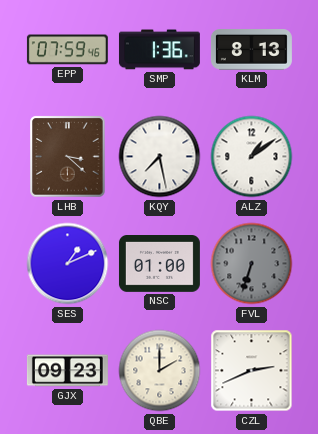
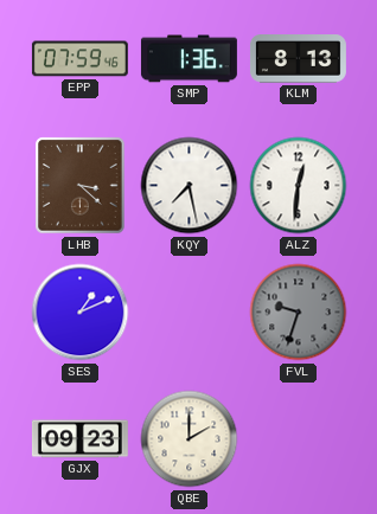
ALZ: 1:09 -> 12:31
NSC: 01:00 -> none
FVL: 6:33 -> 9:33
CZL: 2:41 -> none
